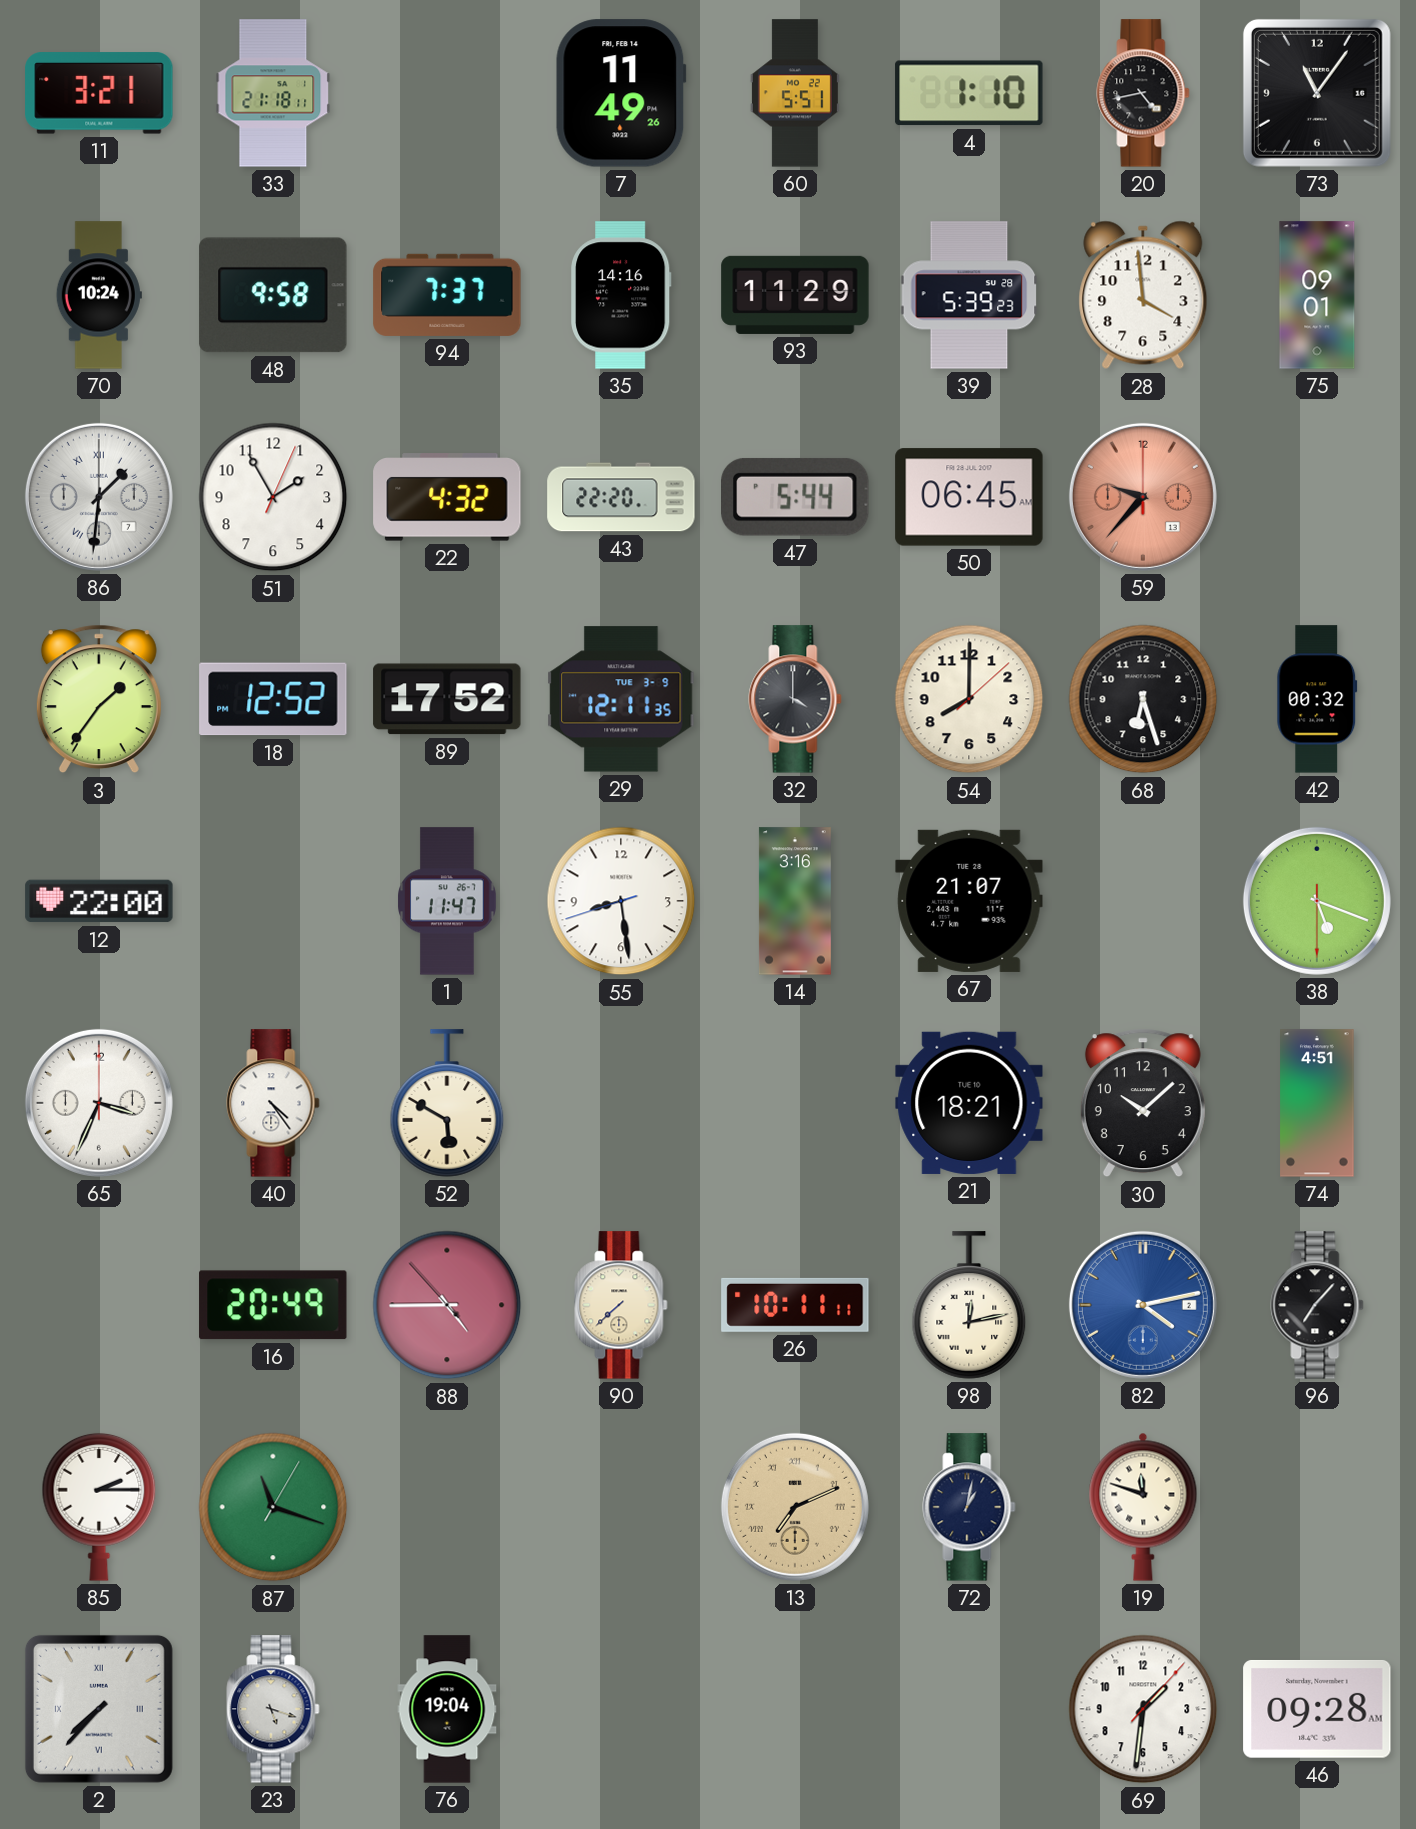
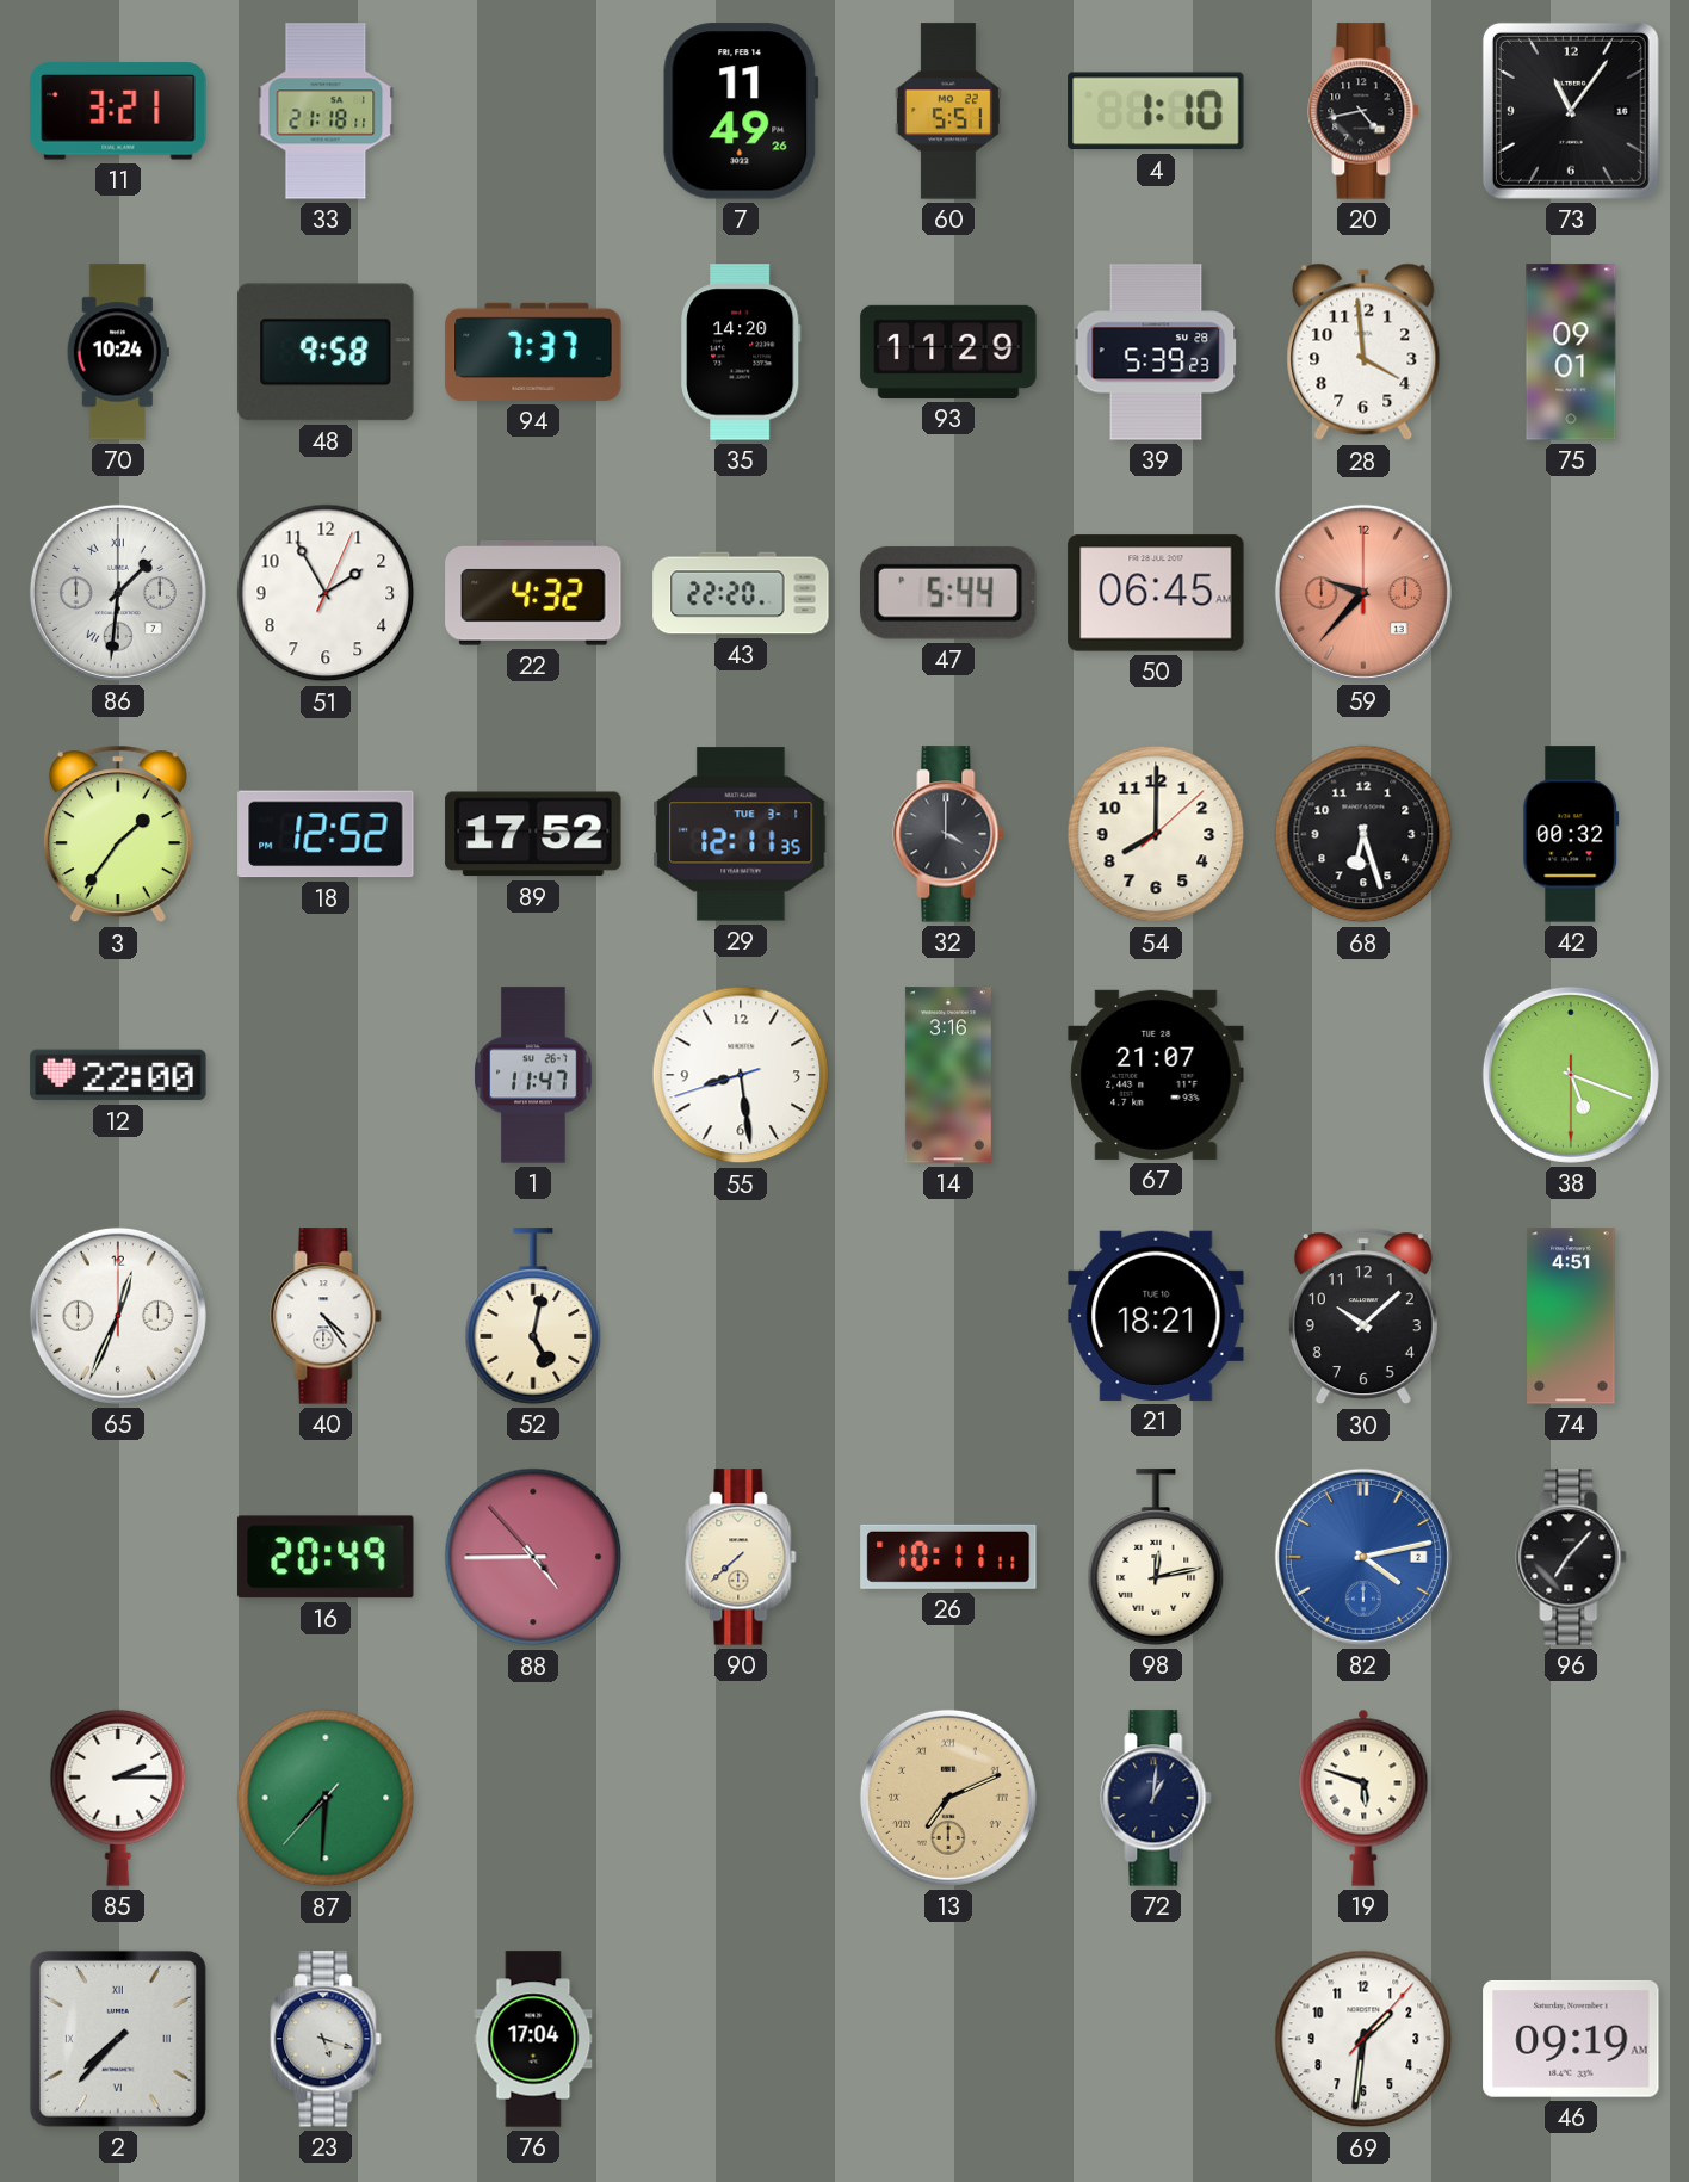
35: 14:16 -> 14:20
29 date: TUE 3-9 -> TUE 3-1
65: 3:34 -> 12:34
52: 5:50 -> 5:02
87: 11:18 -> 7:30
72: 1:02 -> 1:01
19: 11:48 -> 5:48
76: 19:04 -> 17:04
46: 09:28 -> 09:19
